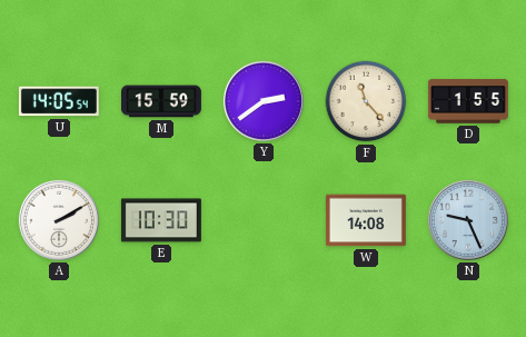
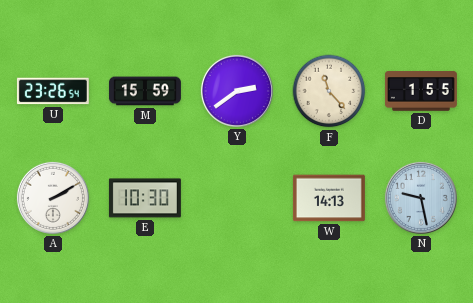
U: 14:05 -> 23:26
W: 14:08 -> 14:13
N: 9:26 -> 9:28
